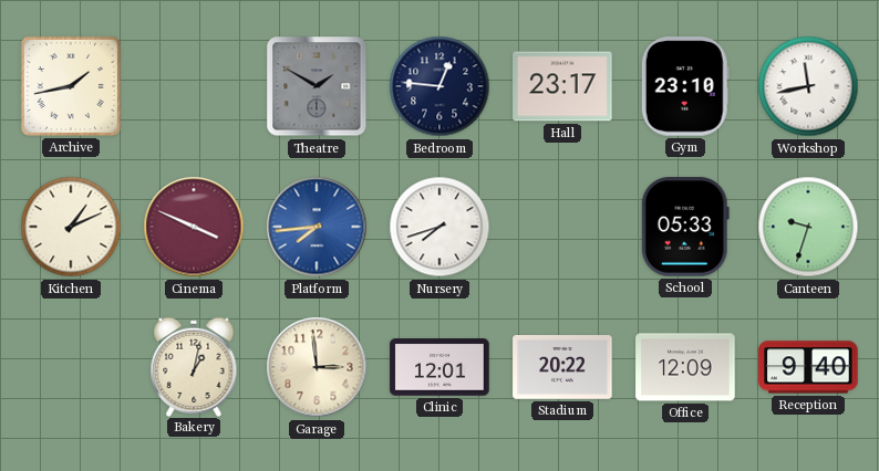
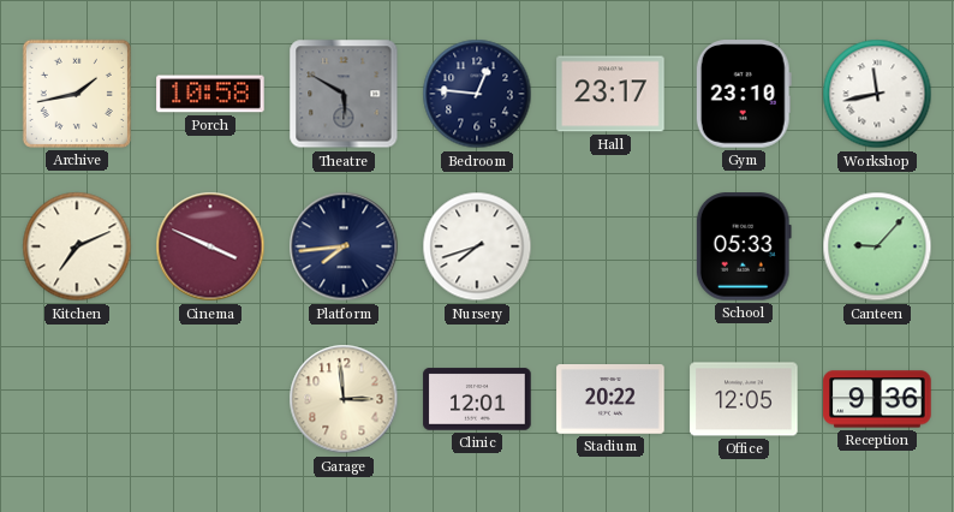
Porch: none -> 10:58
Theatre: 1:50 -> 5:50
Kitchen: 1:11 -> 7:11
Platform dial: blue -> navy
Canteen: 9:33 -> 9:07
Bakery: 1:02 -> none
Office: 12:09 -> 12:05
Reception: 9:40 -> 9:36
